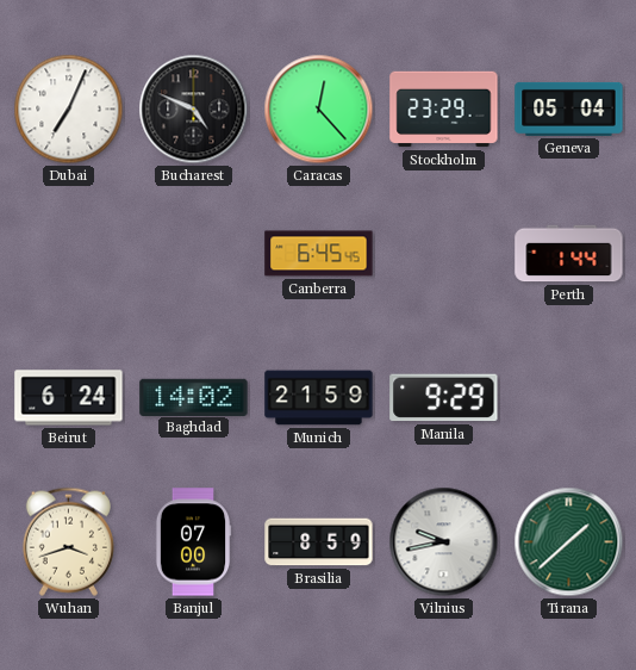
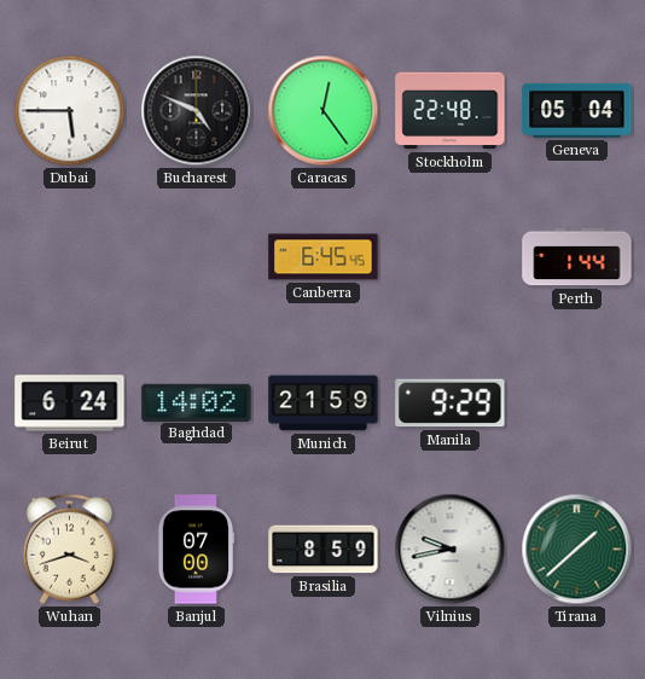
Dubai: 7:04 -> 5:45
Caracas: 12:23 -> 12:24
Stockholm: 23:29 -> 22:48
